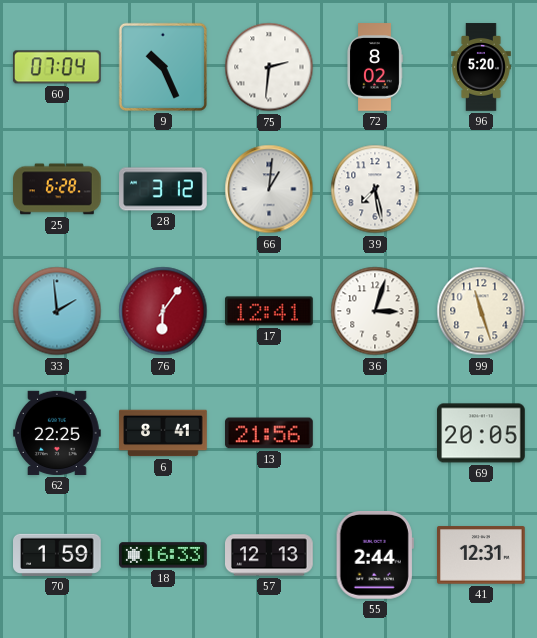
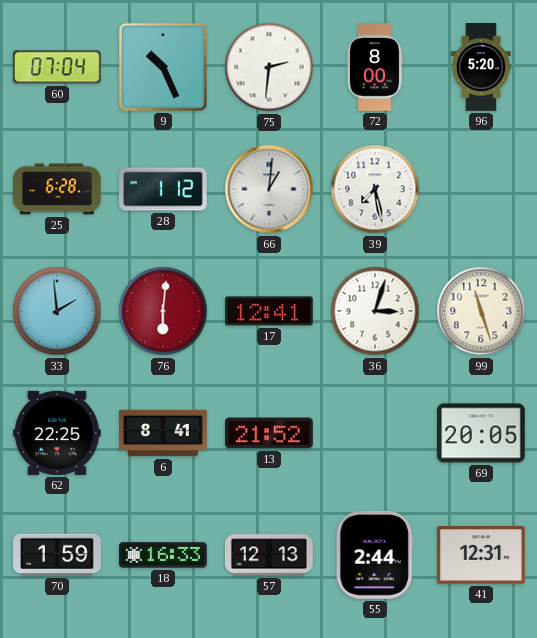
72: 8:02 -> 8:00
28: 3:12 -> 1:12
76: 6:06 -> 6:01
13: 21:56 -> 21:52
